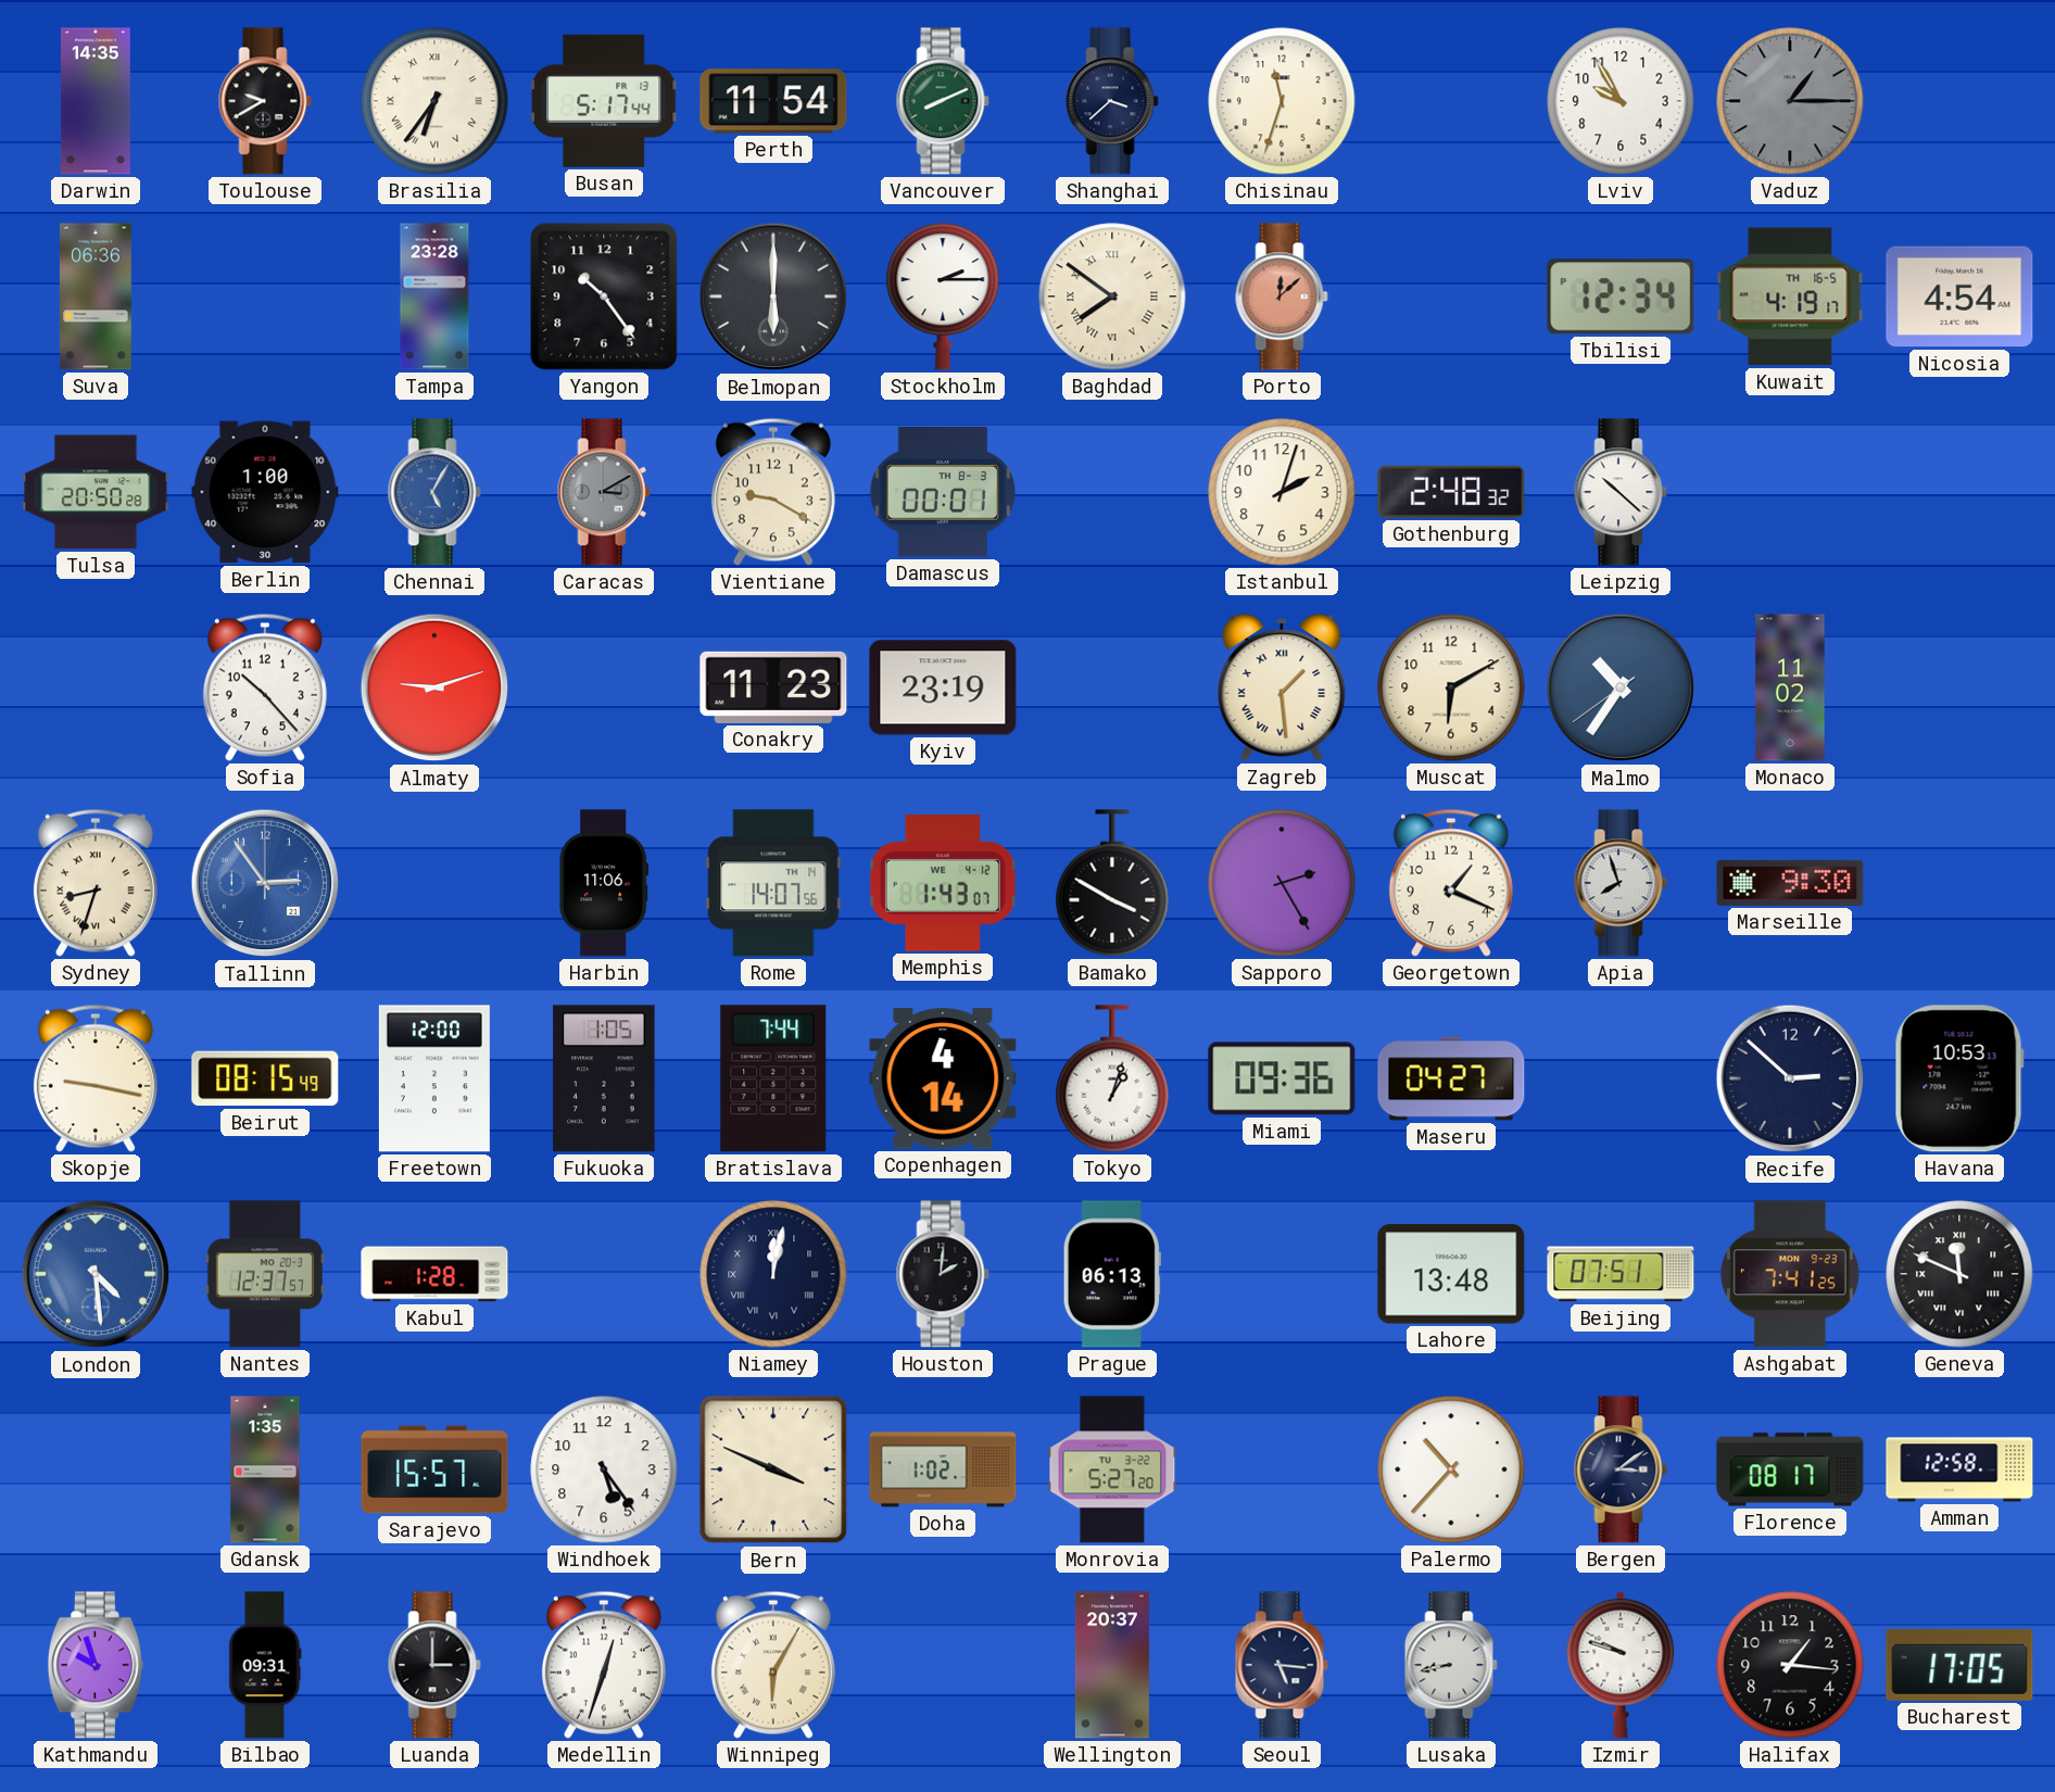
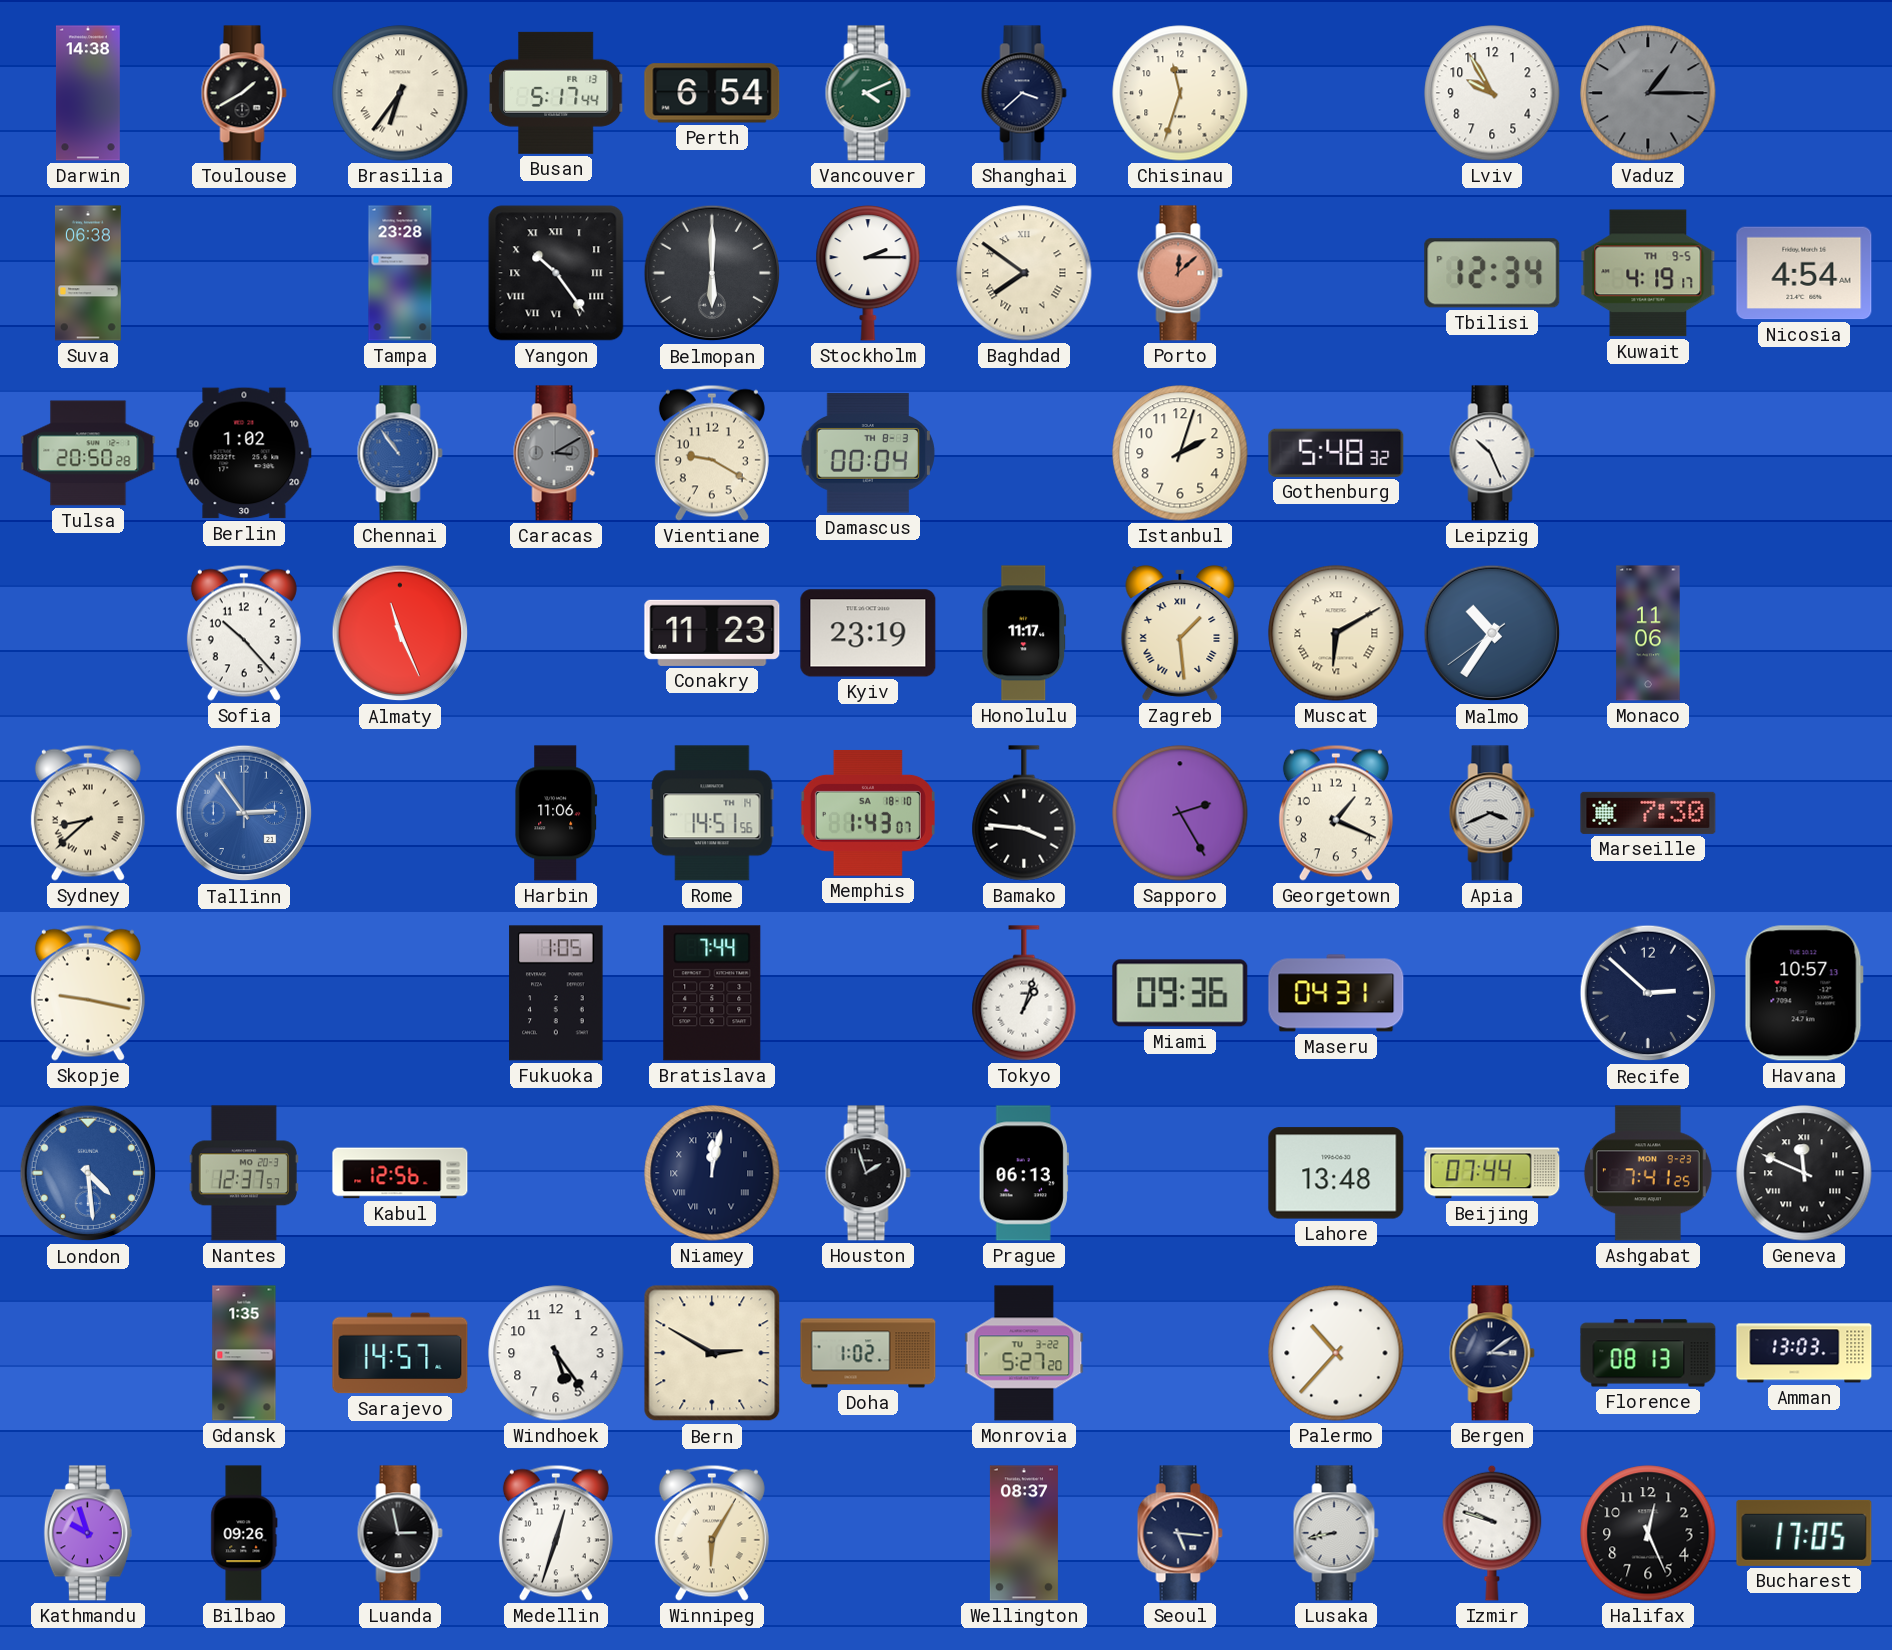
Darwin: 14:35 -> 14:38
Toulouse: 9:40 -> 1:40
Perth: 11:54 -> 6:54
Vancouver: 8:11 -> 4:11
Suva: 06:36 -> 06:38
Yangon numerals: Arabic -> Roman
Kuwait date: TH 16-5 -> TH 9-5
Berlin: 1:00 -> 1:02
Chennai: 5:05 -> 10:54
Damascus: 00:01 -> 00:04
Gothenburg: 2:48 -> 5:48
Leipzig: 10:22 -> 10:26
Almaty: 9:12 -> 11:26
Honolulu: none -> 11:17
Muscat numerals: Arabic -> Roman
Monaco: 11:02 -> 11:06
Sydney: 8:33 -> 8:38
Rome: 14:07 -> 14:51
Memphis date: WE 4-12 -> SA 18-10
Bamako: 3:50 -> 3:46
Apia: 7:57 -> 3:41
Marseille: 9:30 -> 7:30
Beirut: 08:15 -> none
Freetown: 12:00 -> none
Copenhagen: 4:14 -> none
Maseru: 04:27 -> 04:31
Havana: 10:53 -> 10:57
Kabul: 1:28 -> 12:56
Houston: 2:01 -> 1:57
Beijing: 07:51 -> 07:44
Sarajevo: 15:57 -> 14:57
Bern: 3:49 -> 2:50
Florence: 08:17 -> 08:13
Amman: 12:58 -> 13:03
Bilbao: 09:31 -> 09:26
Luanda: 3:00 -> 2:58
Wellington: 20:37 -> 08:37
Halifax: 1:16 -> 12:26
